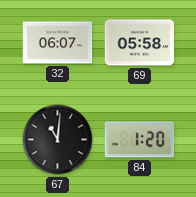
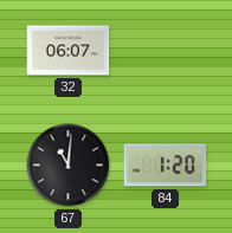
69: 05:58 -> none
